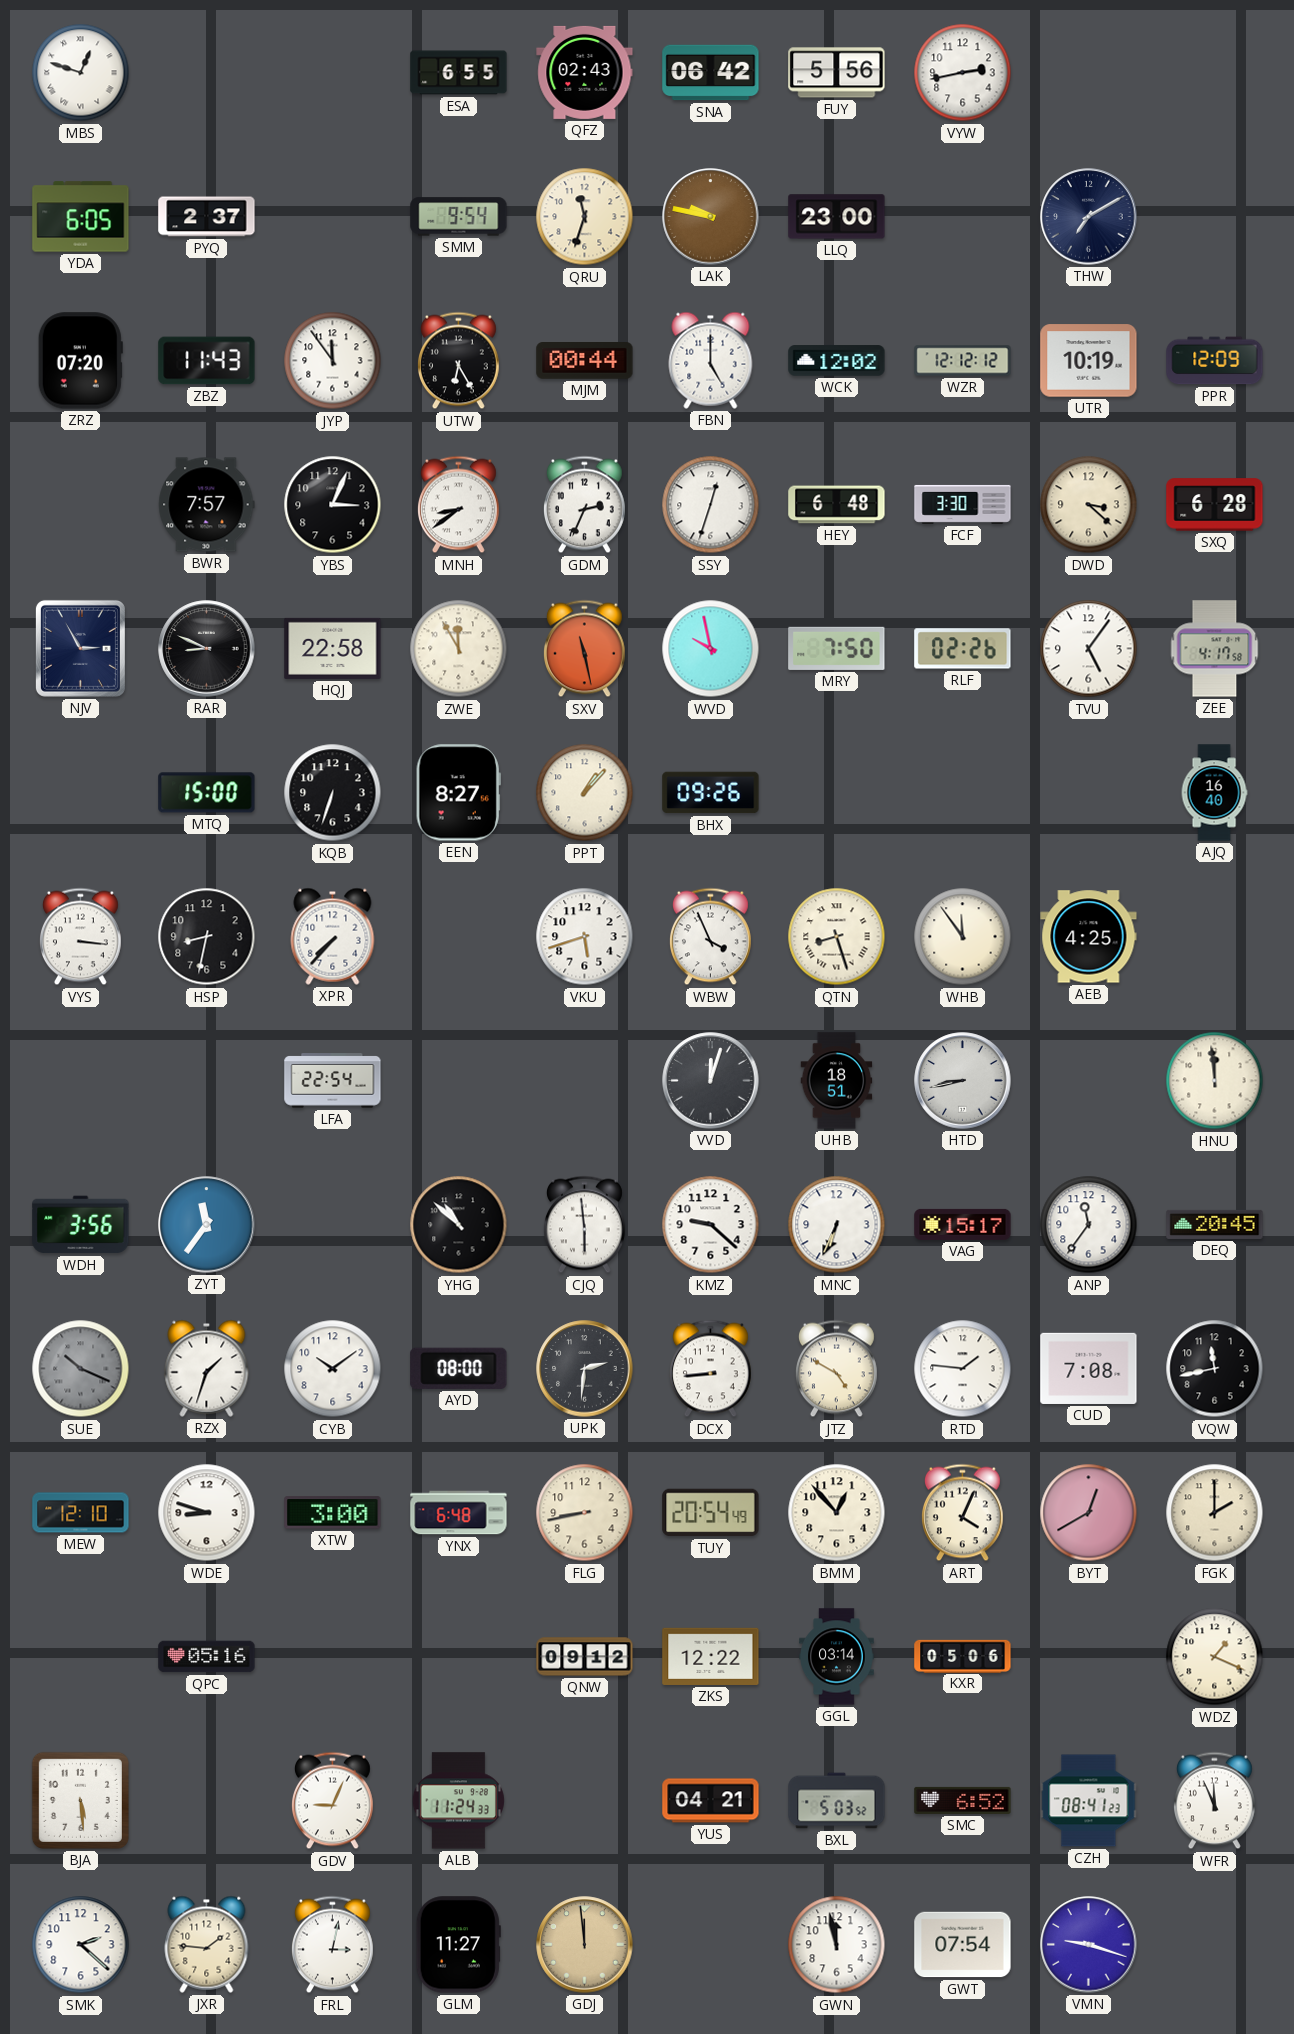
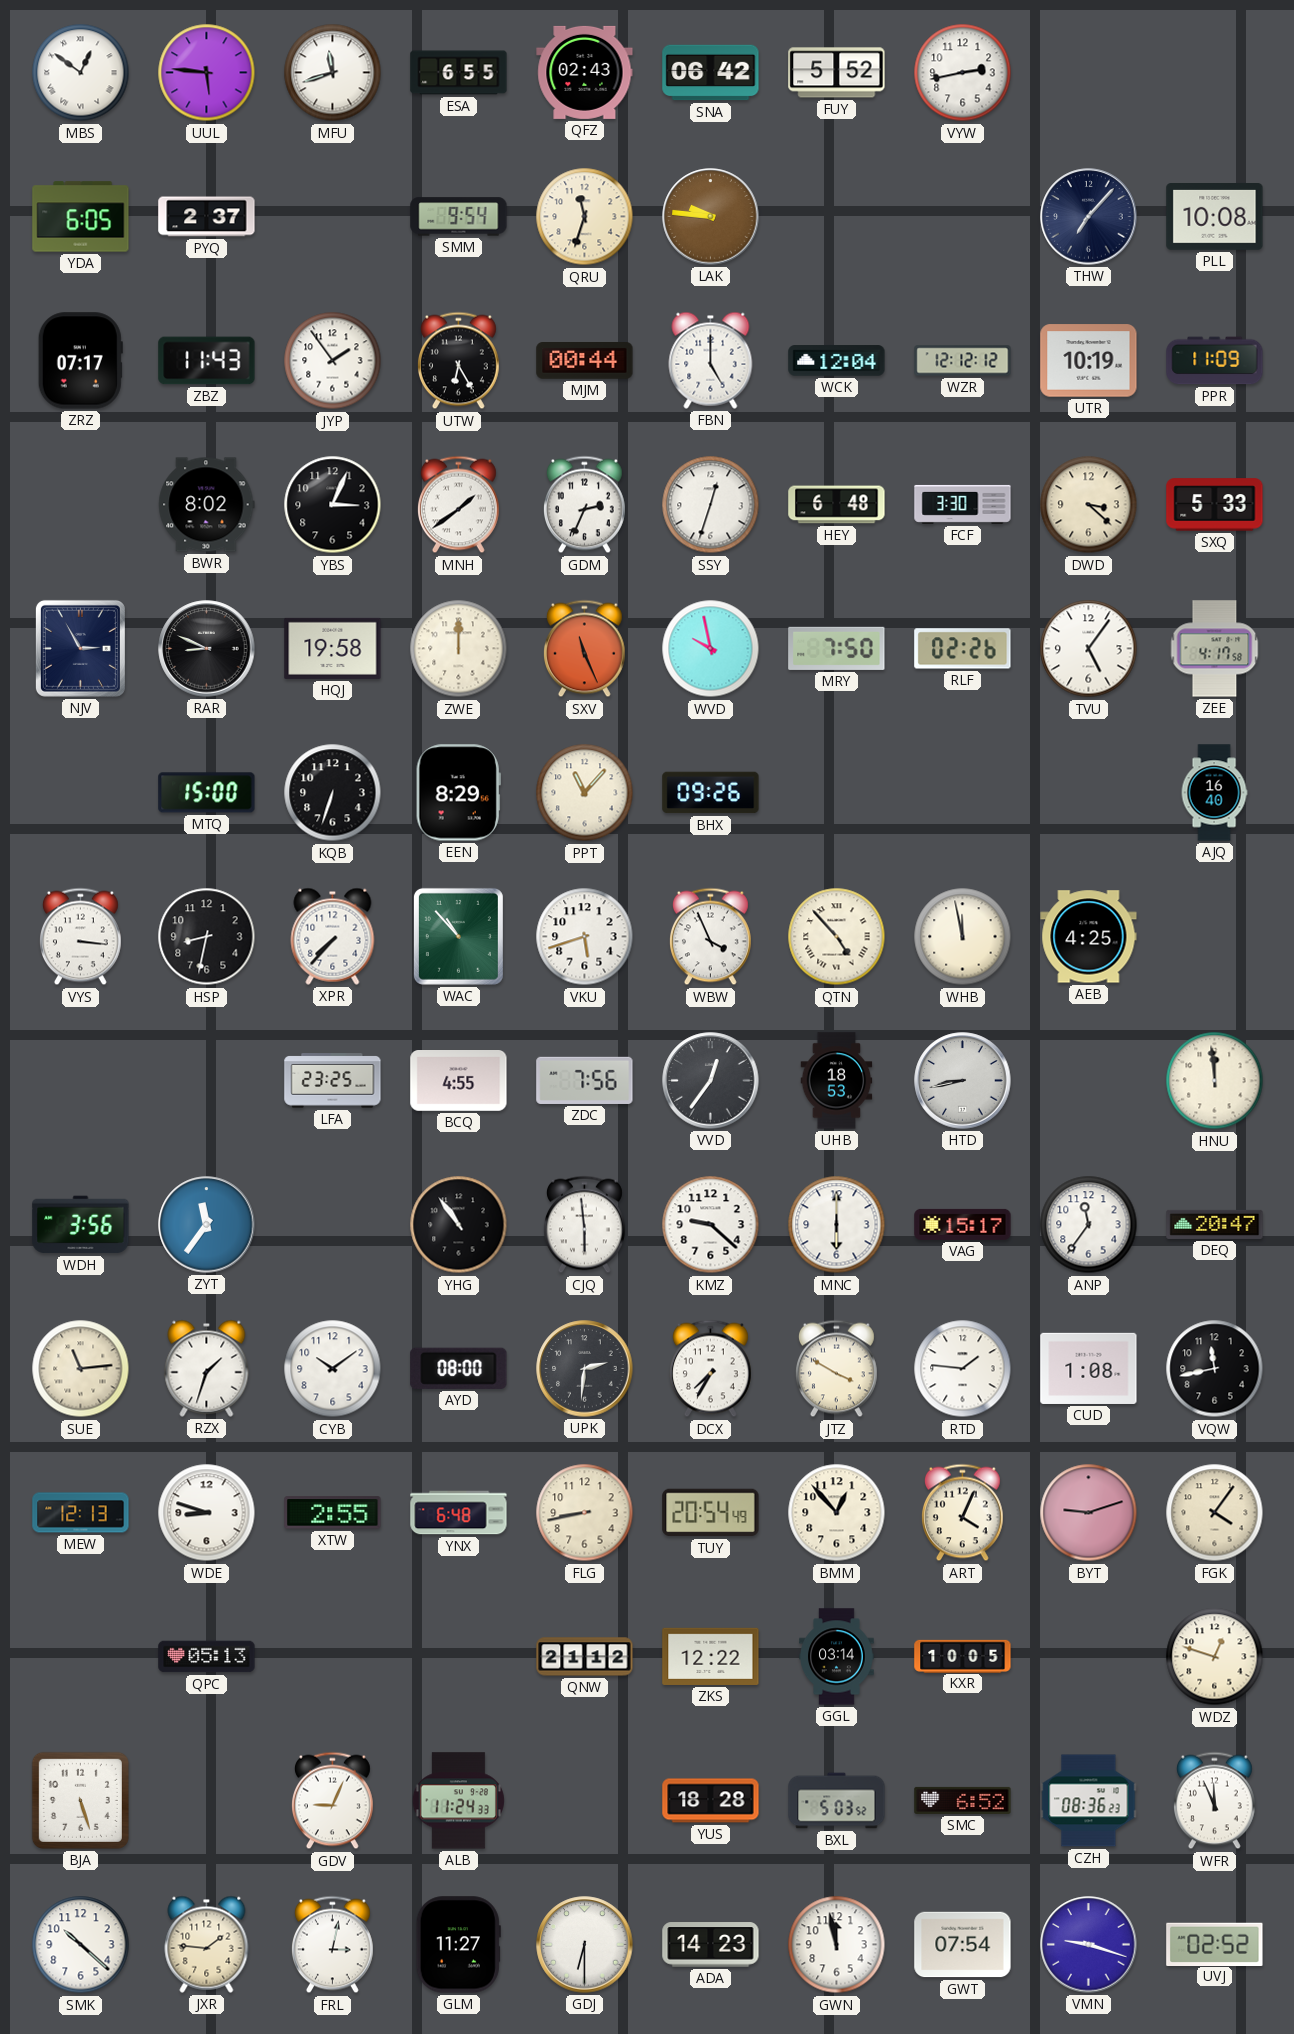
MBS: 12:48 -> 12:51
UUL: none -> 5:46
MFU: none -> 11:42
FUY: 5:56 -> 5:52
LAK: 9:47 -> 9:46
LLQ: 23:00 -> none
THW: 7:10 -> 7:07
PLL: none -> 10:08
ZRZ: 07:20 -> 07:17
JYP: 11:54 -> 1:54
WCK: 12:02 -> 12:04
PPR: 12:09 -> 11:09
BWR: 7:57 -> 8:02
MNH: 8:39 -> 1:39
SXQ: 6:28 -> 5:33
HQJ: 22:58 -> 19:58
ZWE: 11:55 -> 12:00
SXV: 11:28 -> 11:26
EEN: 8:27 -> 8:29
PPT: 1:07 -> 11:07
WAC: none -> 10:53
QTN: 8:27 -> 4:53
WHB: 11:54 -> 11:58
LFA: 22:54 -> 23:25
BCQ: none -> 4:55
ZDC: none -> 7:56
VVD: 12:03 -> 12:36
UHB: 18:51 -> 18:53
YHG: 10:52 -> 10:54
MNC: 6:34 -> 6:00
DEQ: 20:45 -> 20:47
SUE: 10:19 -> 11:14
SUE dial: grey -> cream
DCX: 8:44 -> 7:35
JTZ: 4:50 -> 3:50
CUD: 7:08 -> 1:08
MEW: 12:10 -> 12:13
XTW: 3:00 -> 2:55
BYT: 12:40 -> 9:12
FGK: 2:00 -> 4:06
QPC: 05:16 -> 05:13
QNW: 09:12 -> 21:12
KXR: 05:06 -> 10:05
WDZ: 1:19 -> 12:48
BJA: 5:29 -> 5:27
YUS: 04:21 -> 18:28
CZH: 08:41 -> 08:36
SMK: 2:22 -> 10:22
GDJ: 11:59 -> 6:30
GDJ dial: champagne -> white
ADA: none -> 14:23
UVJ: none -> 02:52
